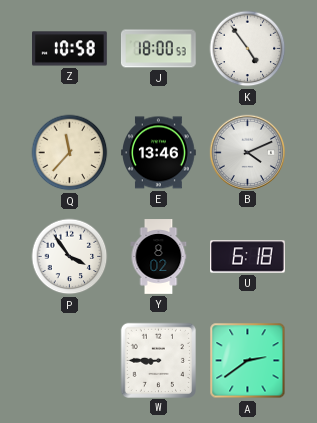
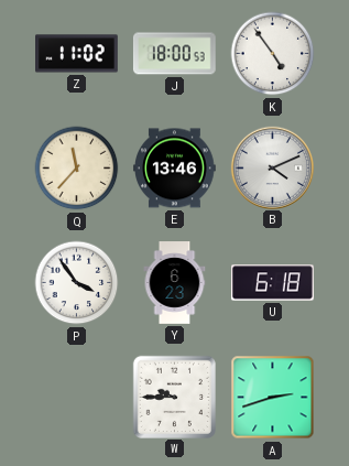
Z: 10:58 -> 11:02
Y: 8:02 -> 6:23
W: 8:45 -> 9:45
A: 2:39 -> 2:42
